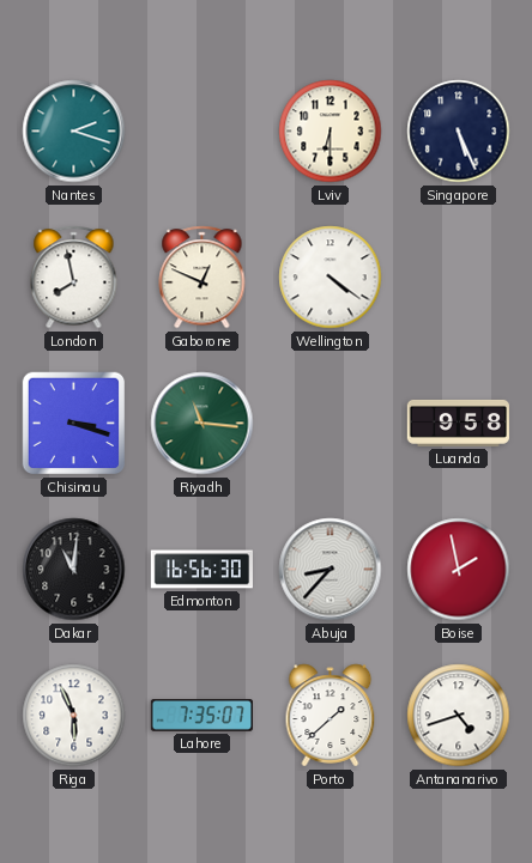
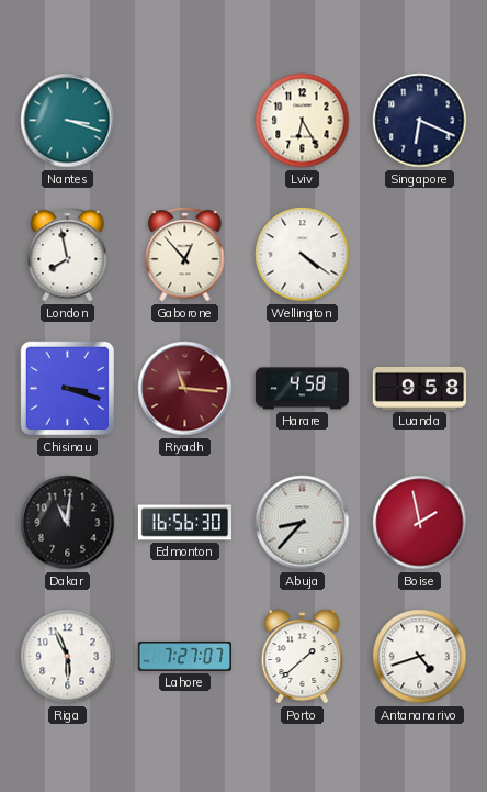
Nantes: 2:18 -> 3:18
Lviv: 6:30 -> 6:25
Singapore: 5:26 -> 6:19
Gaborone: 12:49 -> 12:53
Riyadh dial: green -> burgundy
Harare: none -> 4:58
Lahore: 7:35 -> 7:27
